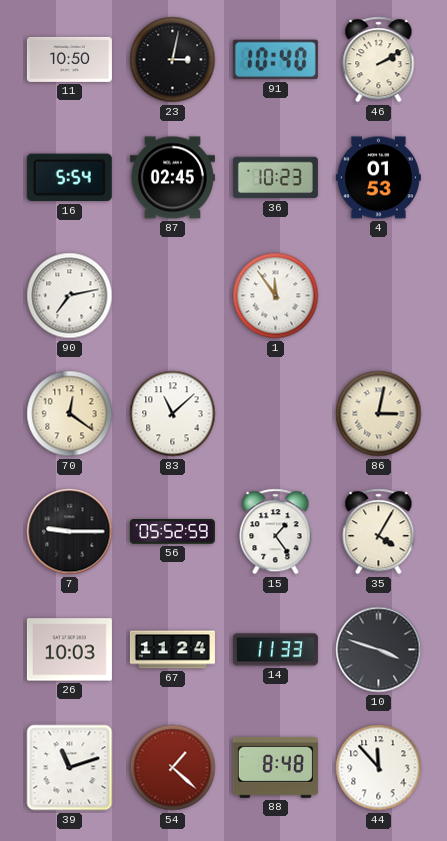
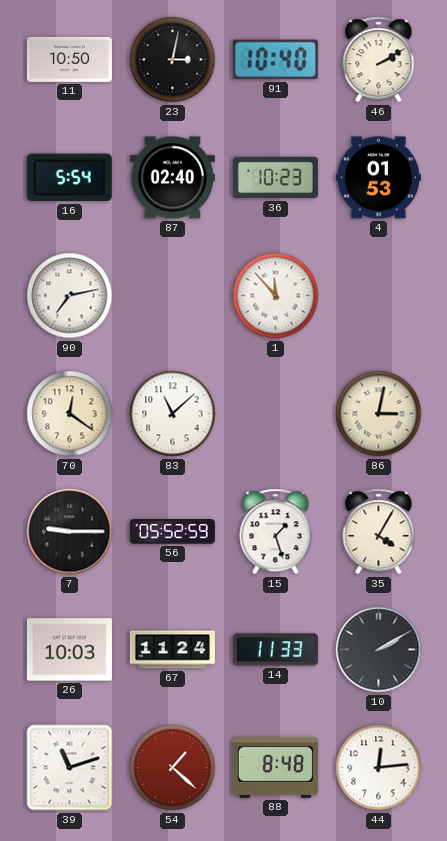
87: 02:45 -> 02:40
1: 11:54 -> 11:53
15: 1:24 -> 1:27
10: 3:48 -> 2:10
44: 11:53 -> 12:14
